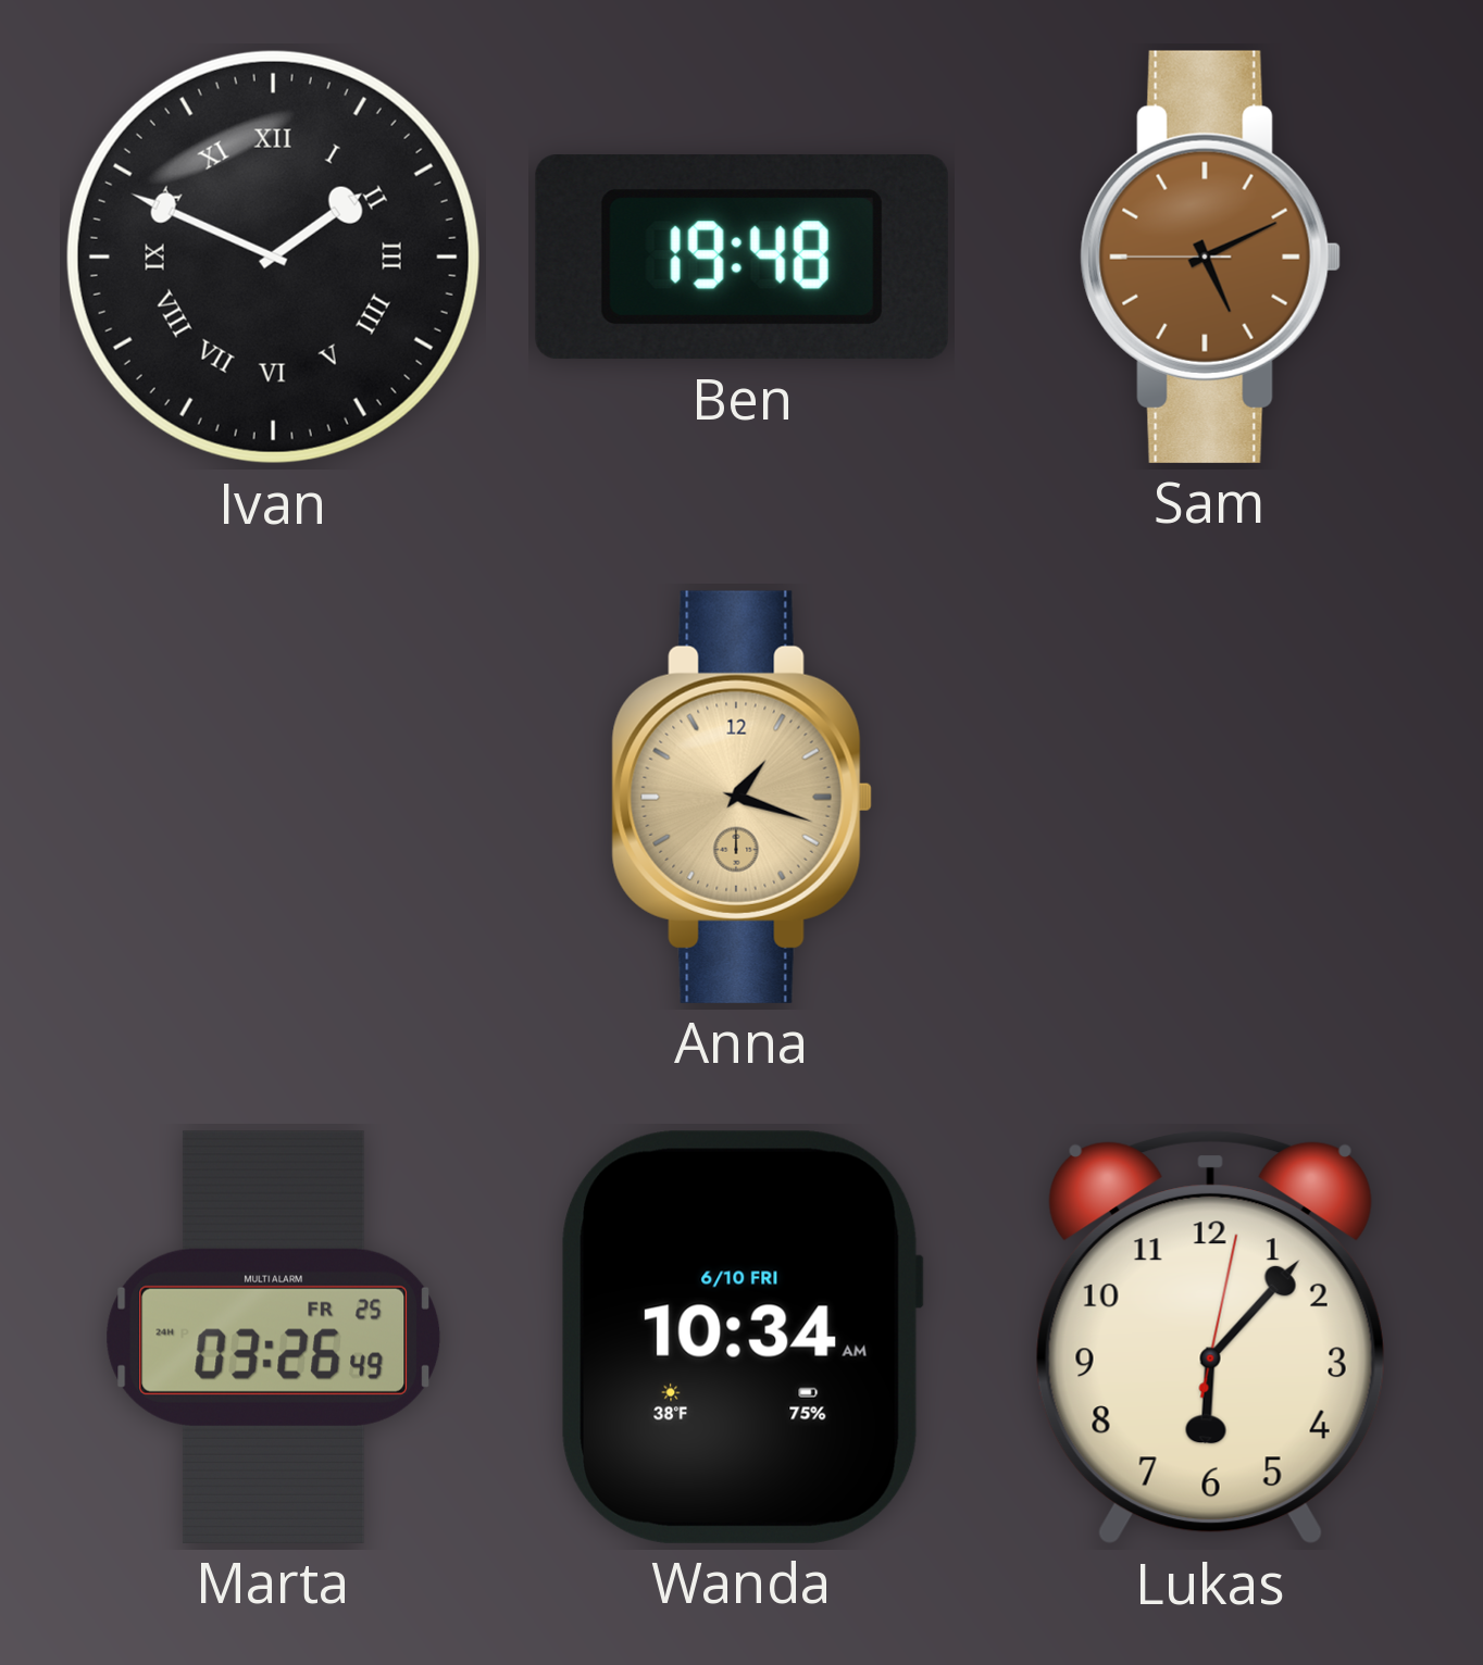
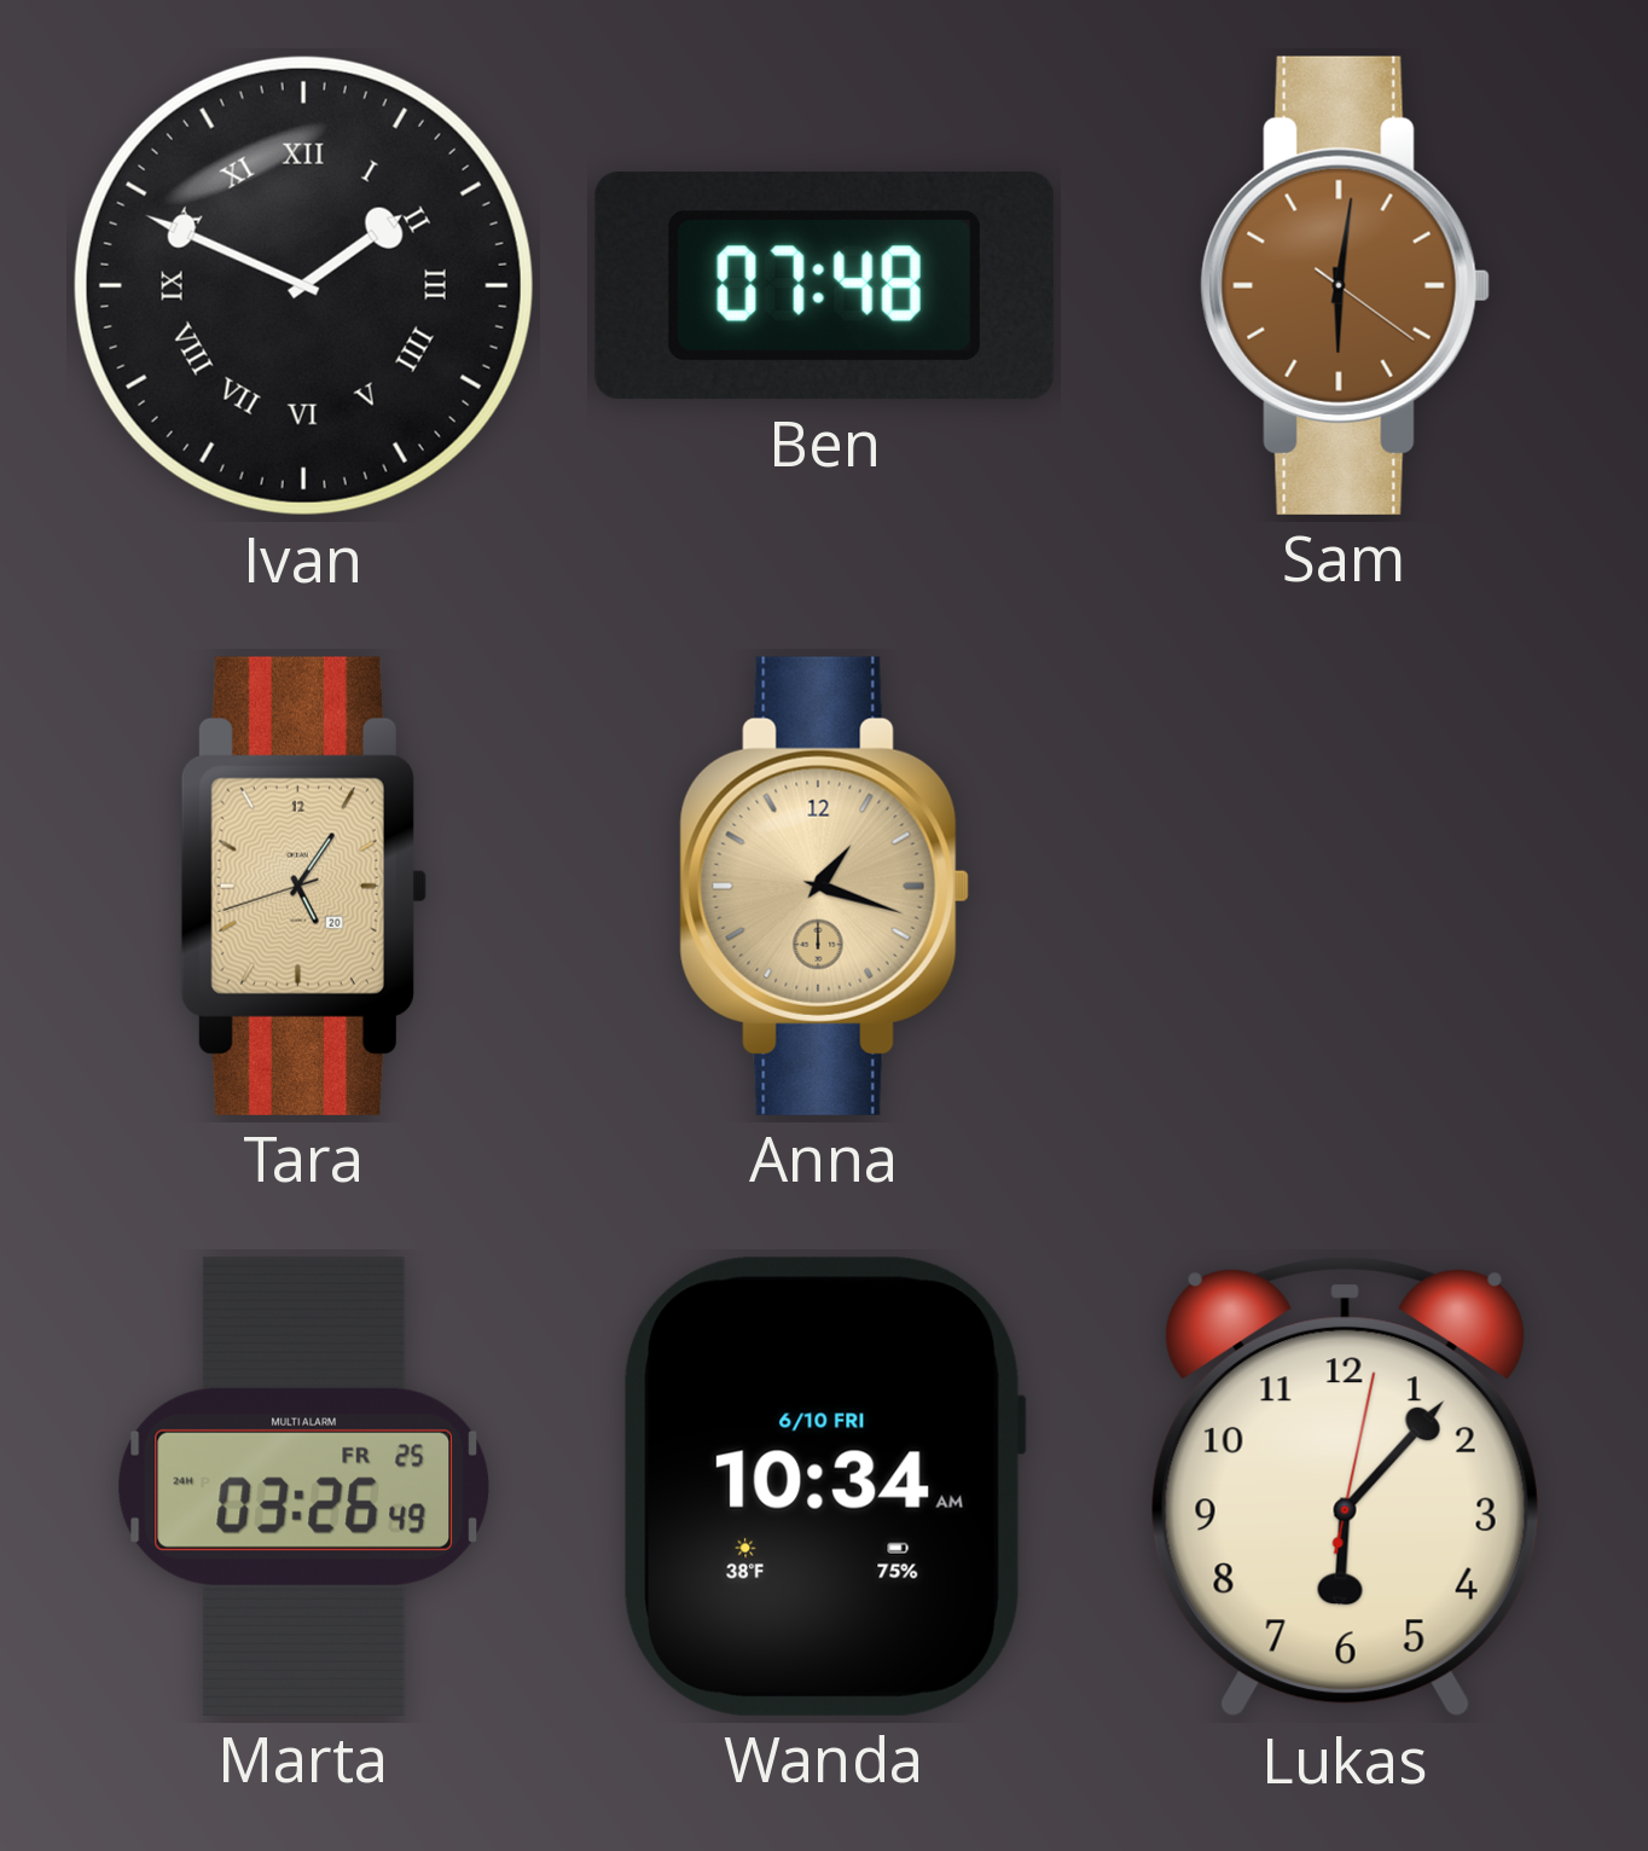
Ben: 19:48 -> 07:48
Sam: 5:10 -> 6:01
Tara: none -> 5:05
